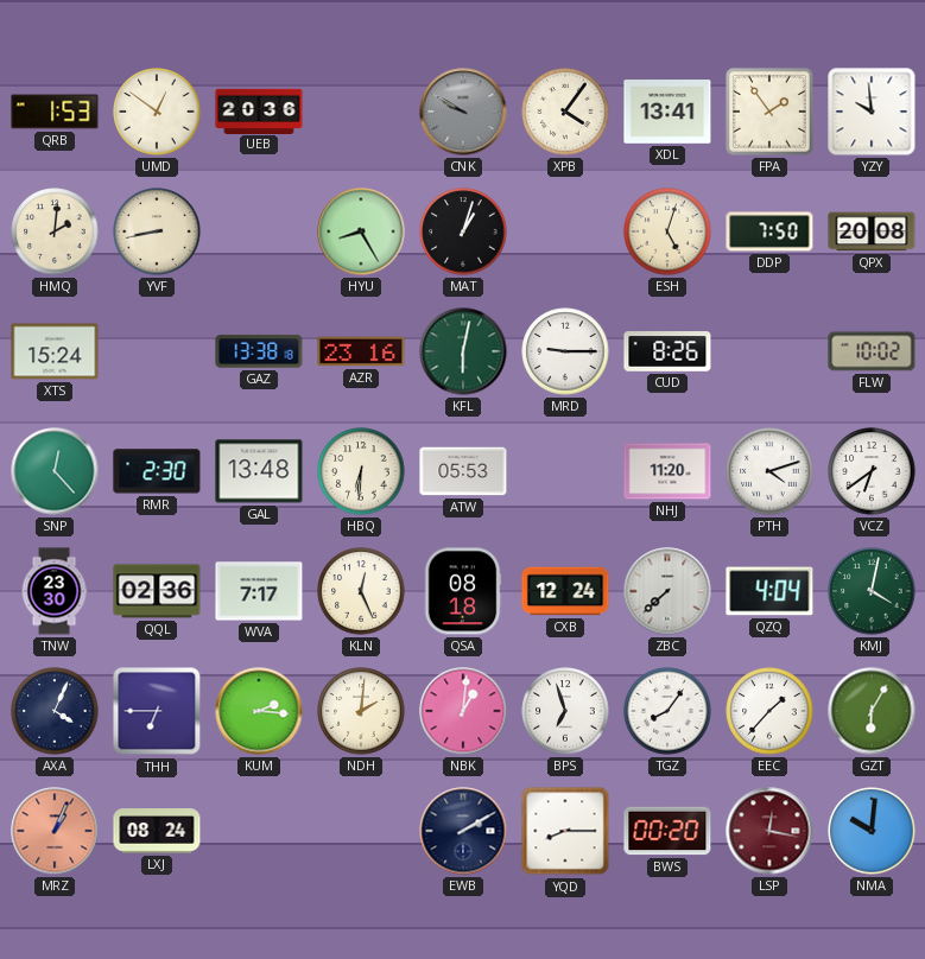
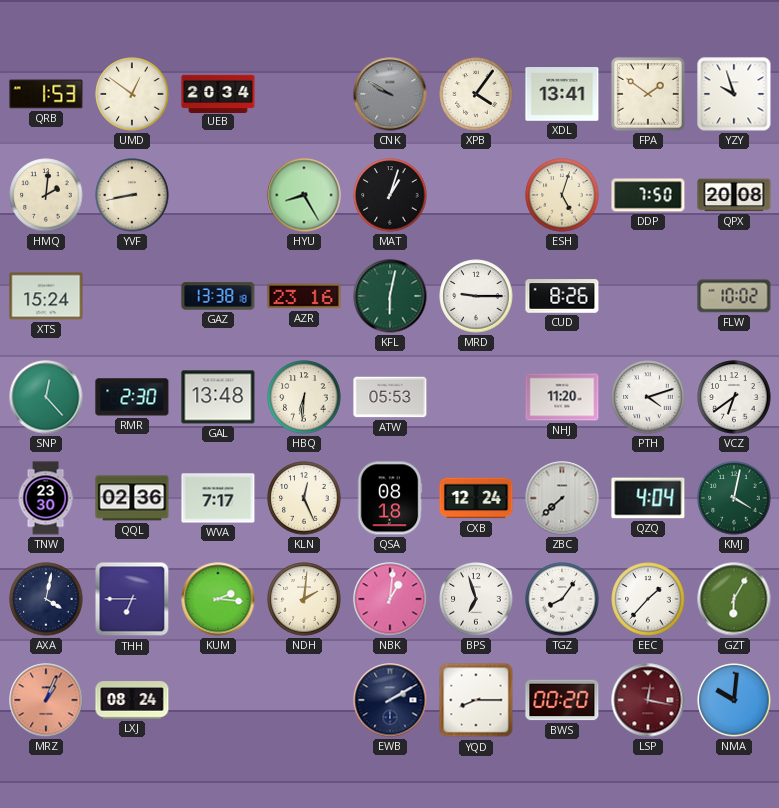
UEB: 20:36 -> 20:34
FPA: 1:54 -> 1:51
YZY: 9:59 -> 9:57
AXA: 4:04 -> 4:02
